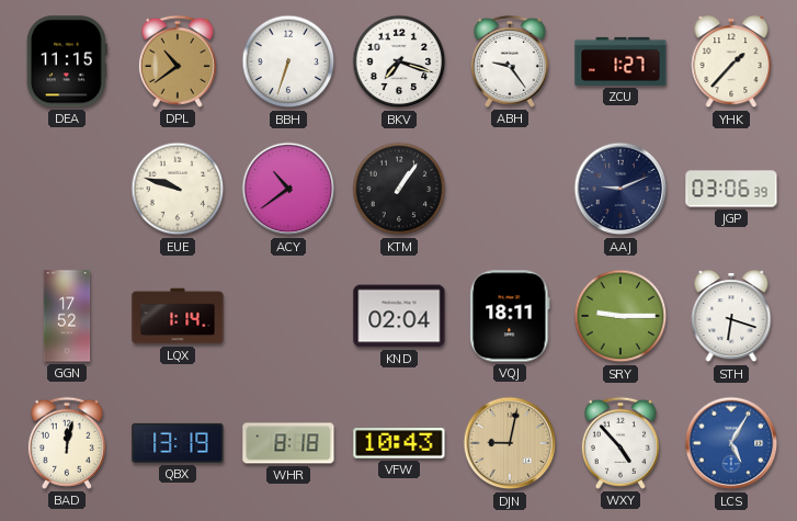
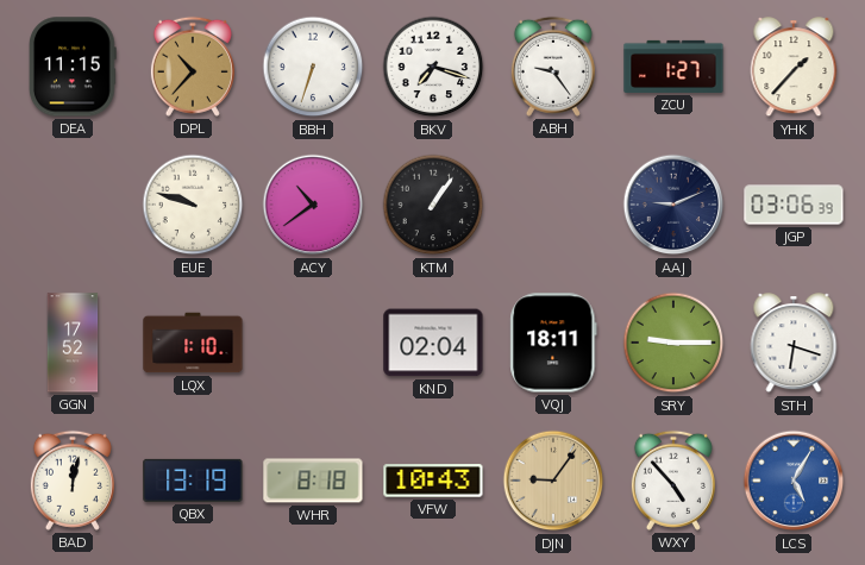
DPL: 10:39 -> 10:37
LQX: 1:14 -> 1:10
DJN: 9:02 -> 9:06
